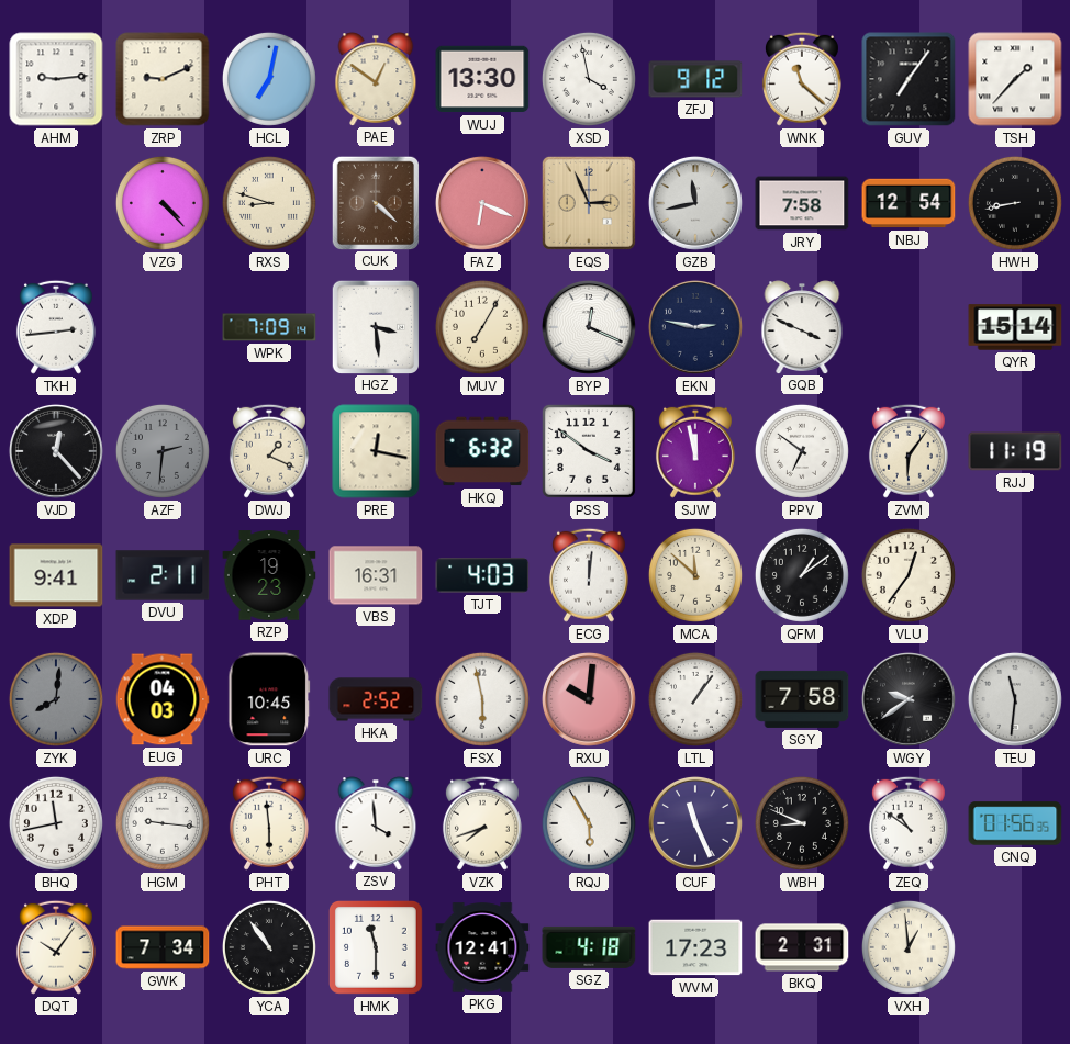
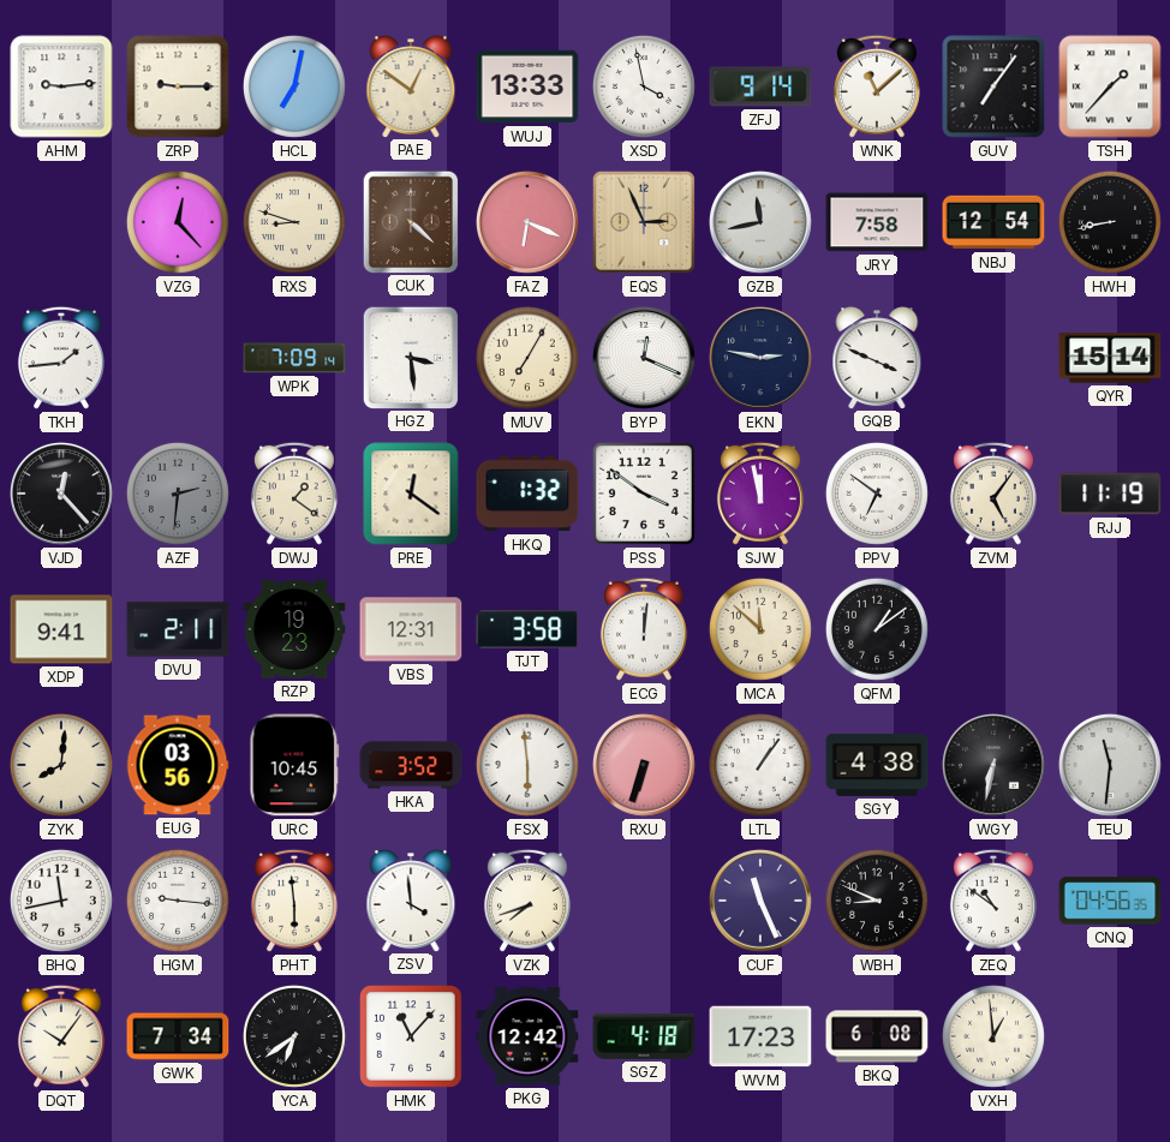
ZRP: 9:11 -> 9:15
WUJ: 13:30 -> 13:33
ZFJ: 9:12 -> 9:14
WNK: 11:22 -> 11:08
VZG: 4:23 -> 12:23
TKH: 2:44 -> 1:44
DWJ: 1:19 -> 1:21
PRE: 12:17 -> 12:21
HKQ: 6:32 -> 1:32
ZVM: 6:06 -> 5:06
VBS: 16:31 -> 12:31
TJT: 4:03 -> 3:58
VLU: 12:36 -> none
ZYK dial: grey -> cream
EUG: 04:03 -> 03:56
HKA: 2:52 -> 3:52
FSX: 5:58 -> 5:59
RXU: 10:01 -> 6:33
SGY: 7:58 -> 4:38
WGY: 9:39 -> 6:32
RQJ: 5:55 -> none
CNQ: 01:56 -> 04:56
YCA: 10:54 -> 6:39
HMK: 11:30 -> 11:07
PKG: 12:41 -> 12:42
BKQ: 2:31 -> 6:08
